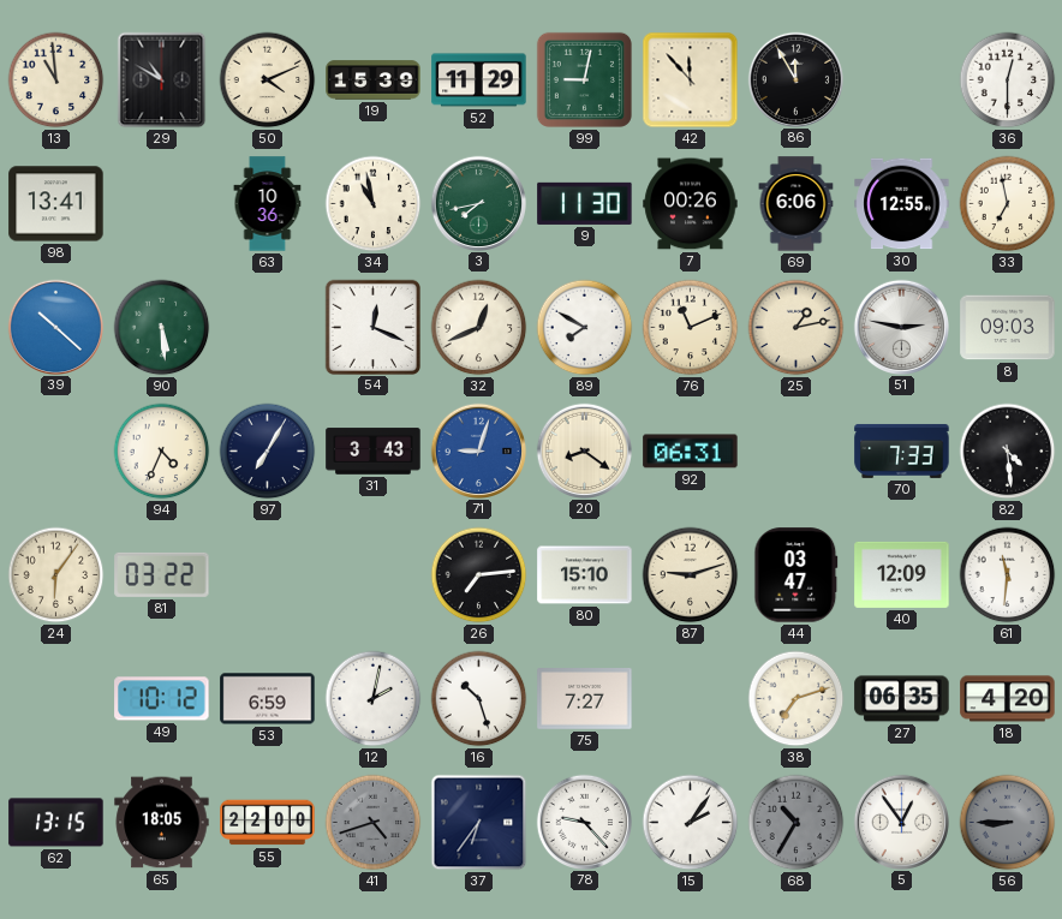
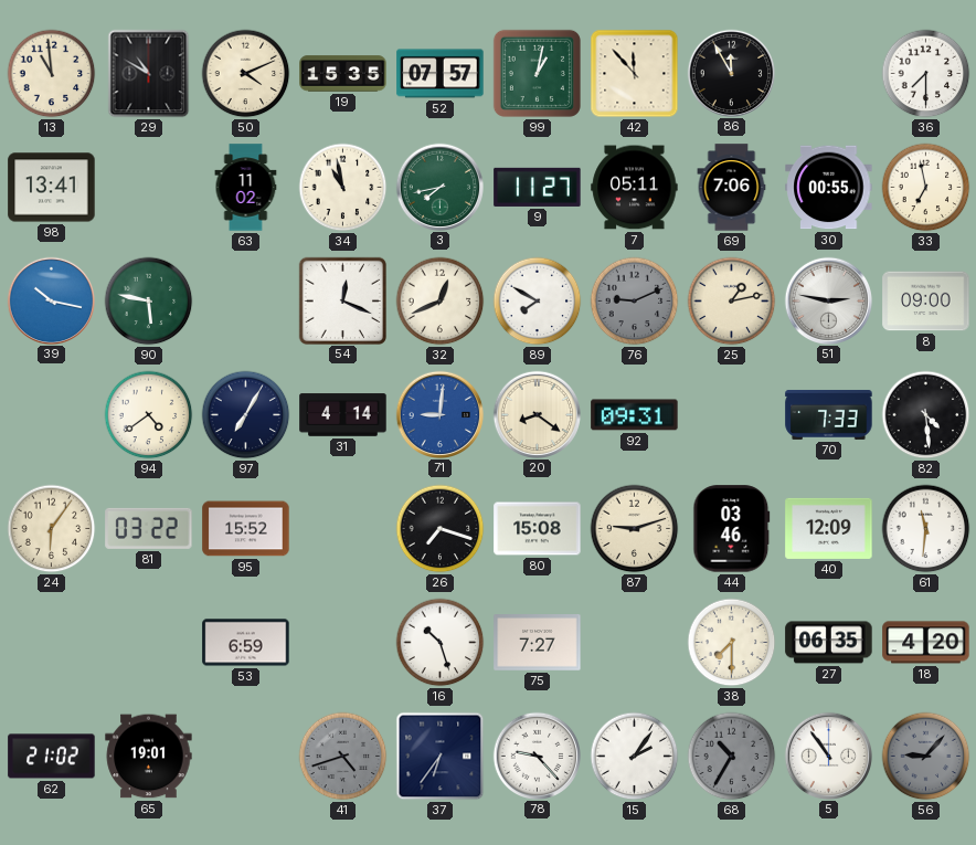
19: 15:39 -> 15:35
52: 11:29 -> 07:57
99: 9:02 -> 1:02
36: 12:30 -> 7:30
63: 10:36 -> 11:02
9: 11:30 -> 11:27
7: 00:26 -> 05:11
69: 6:06 -> 7:06
30: 12:55 -> 00:55
39: 10:22 -> 10:17
90: 5:29 -> 5:47
76: 11:11 -> 9:11
76 dial: cream -> grey
8: 09:03 -> 09:00
94: 4:34 -> 4:39
31: 3:43 -> 4:14
71: 9:03 -> 9:01
92: 06:31 -> 09:31
95: none -> 15:52
26: 7:14 -> 7:18
80: 15:10 -> 15:08
44: 03:47 -> 03:46
49: 10:12 -> none
12: 2:02 -> none
38: 7:12 -> 7:30
62: 13:15 -> 21:02
65: 18:05 -> 19:01
55: 22:00 -> none
5: 12:54 -> 10:54
56: 8:45 -> 9:07
